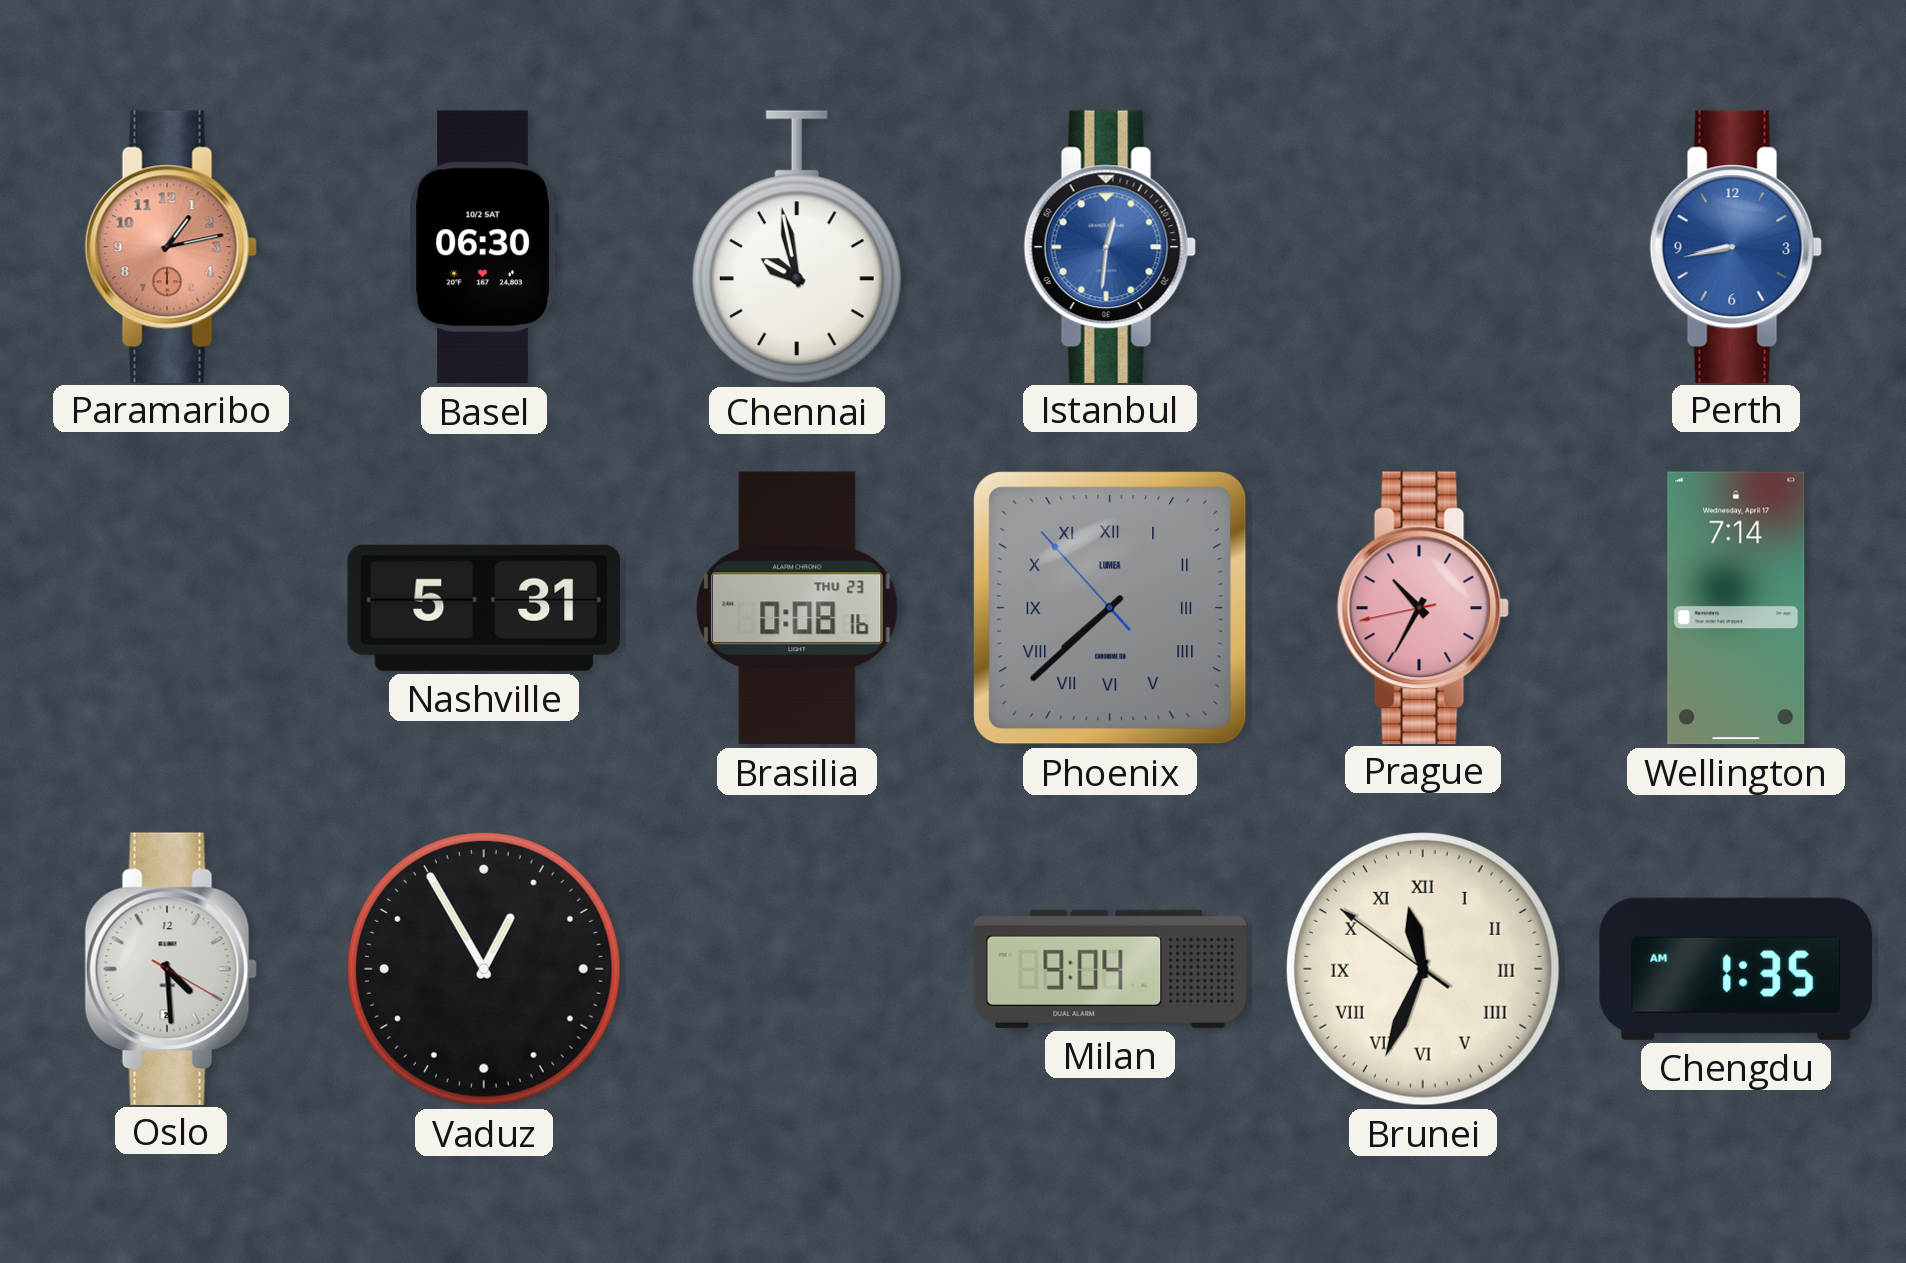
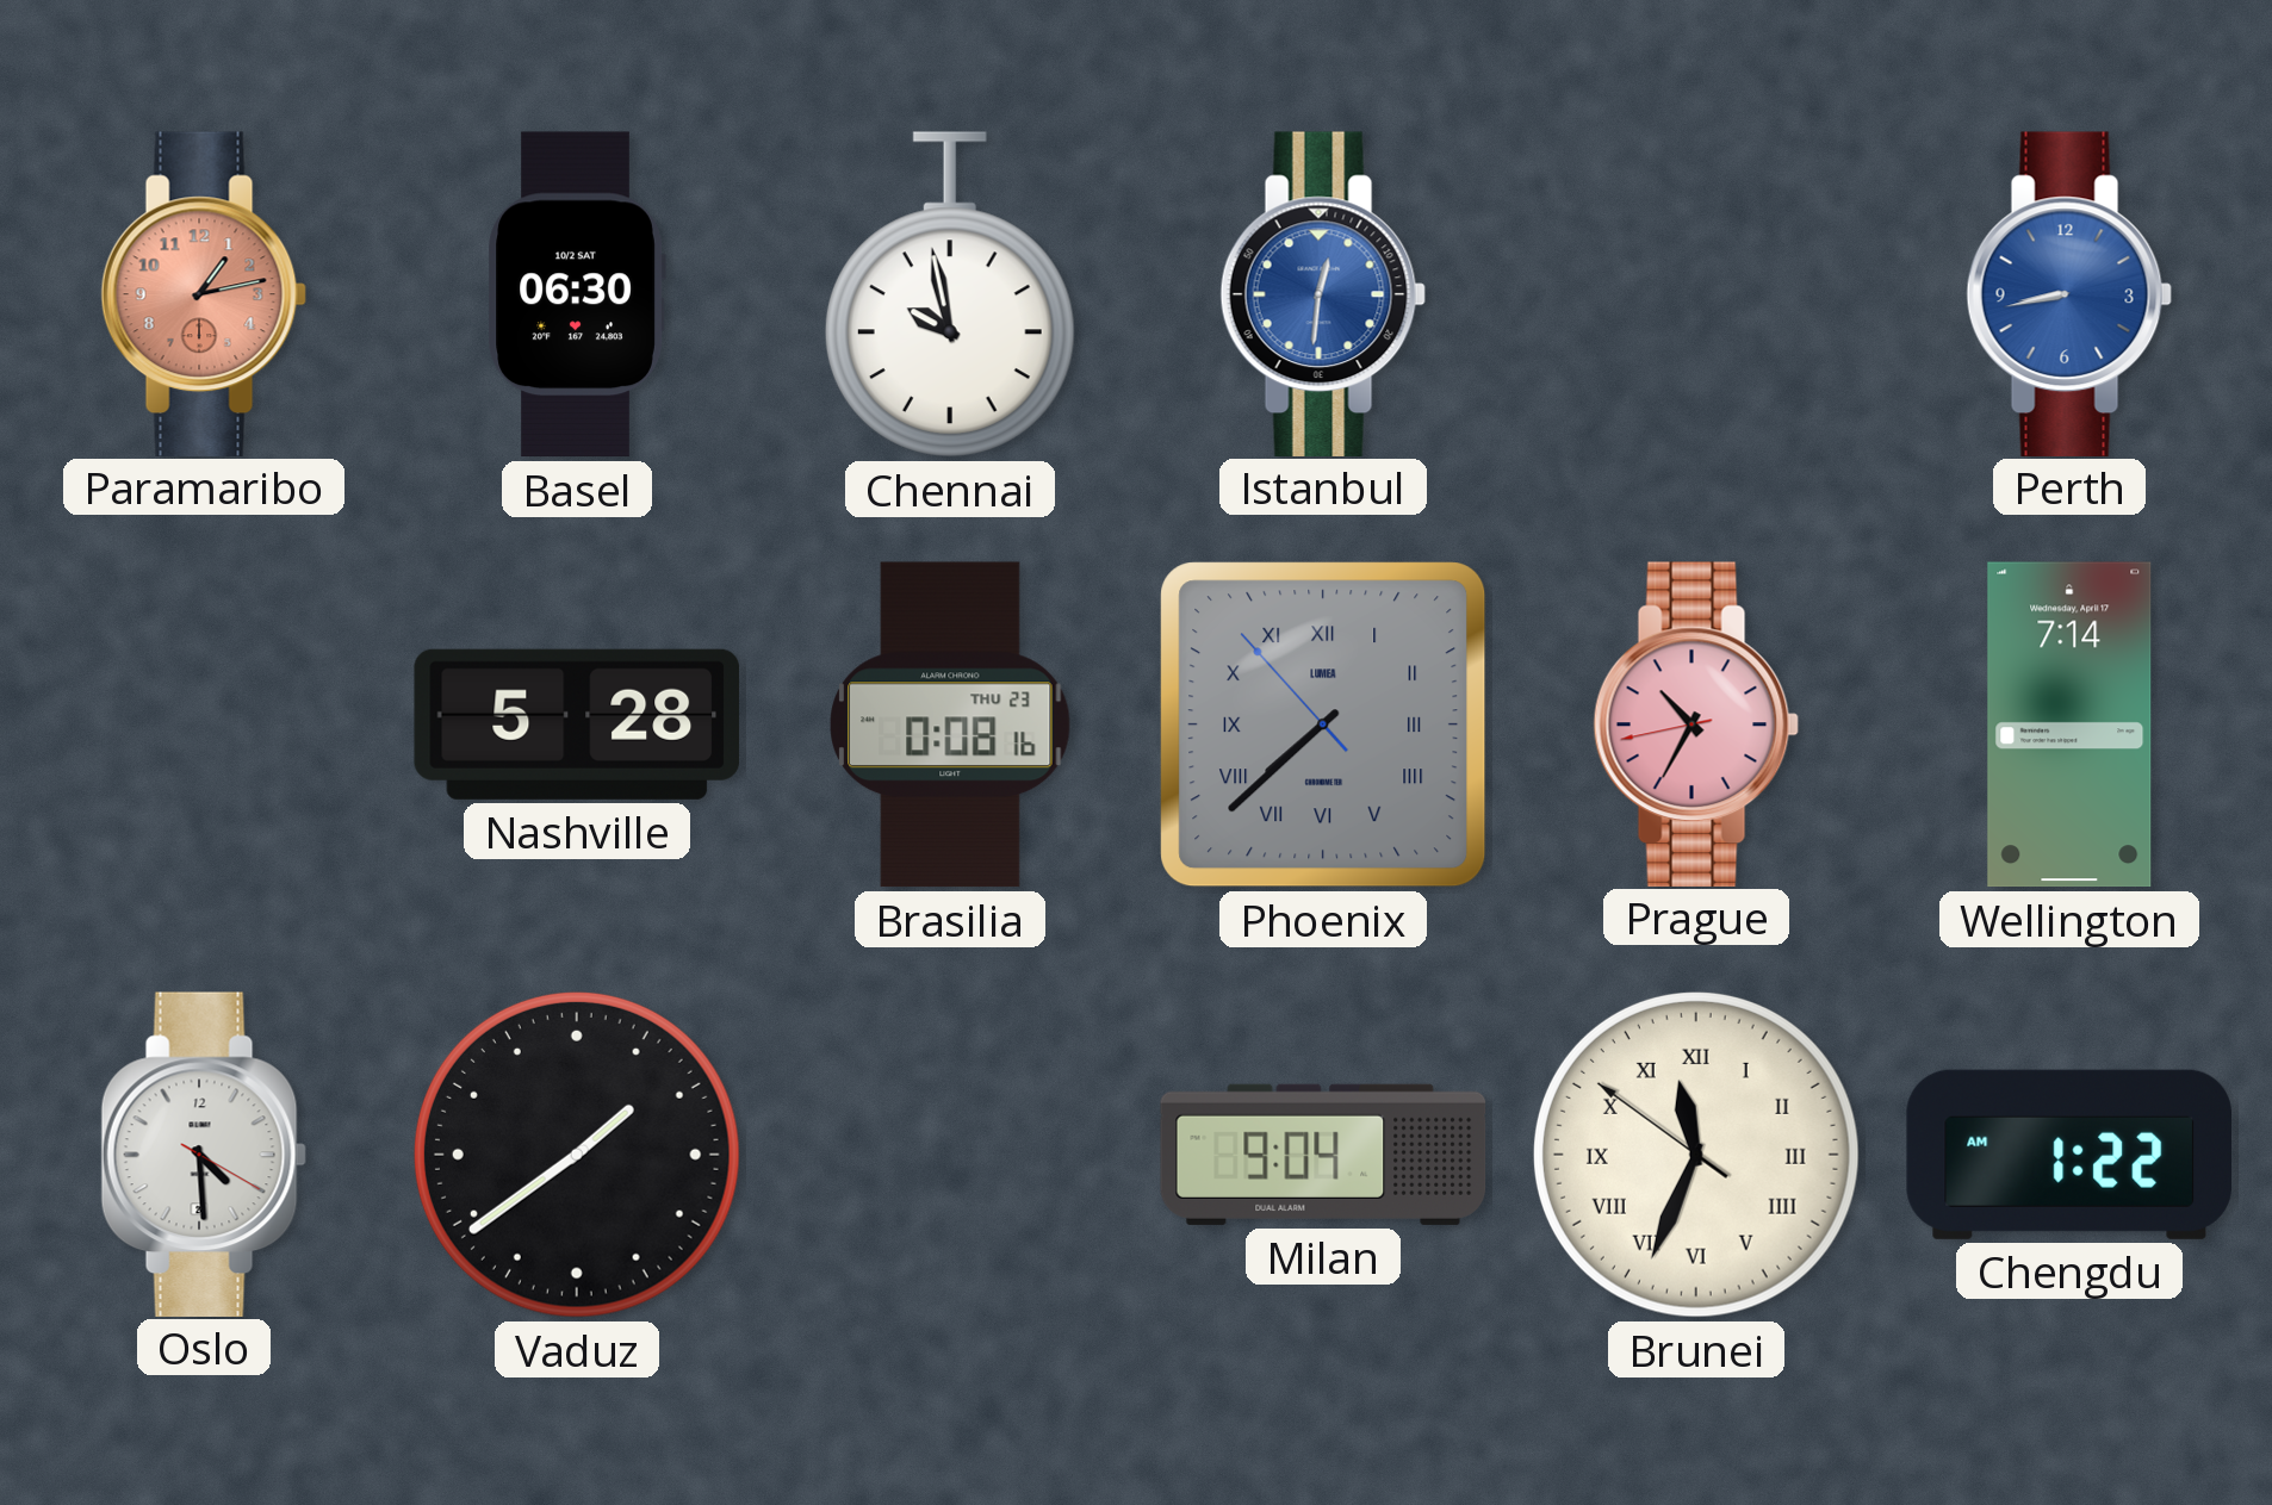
Nashville: 5:31 -> 5:28
Vaduz: 12:55 -> 1:39
Chengdu: 1:35 -> 1:22
